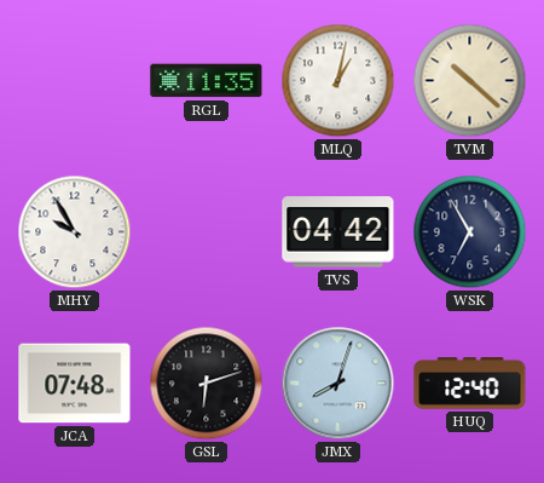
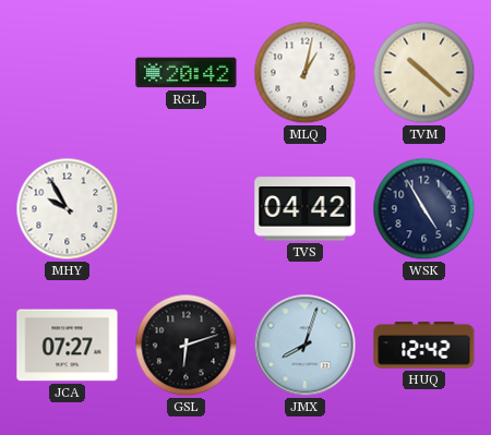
RGL: 11:35 -> 20:42
WSK: 6:55 -> 4:55
JCA: 07:48 -> 07:27
HUQ: 12:40 -> 12:42
